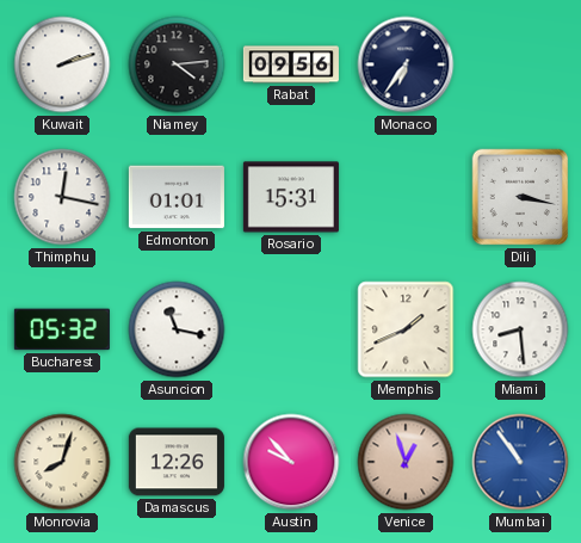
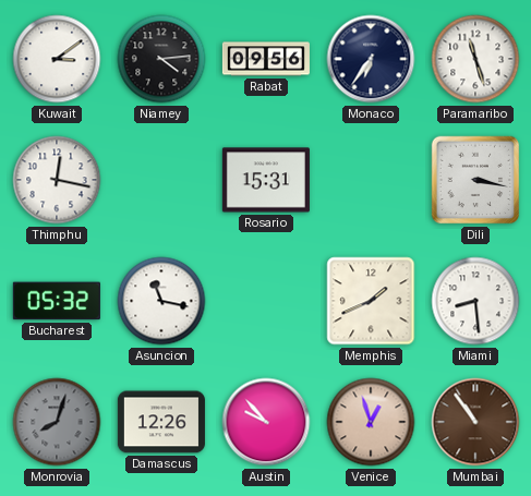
Kuwait: 2:12 -> 3:09
Paramaribo: none -> 11:27
Edmonton: 01:01 -> none
Monrovia dial: cream -> grey
Mumbai dial: blue -> brown
